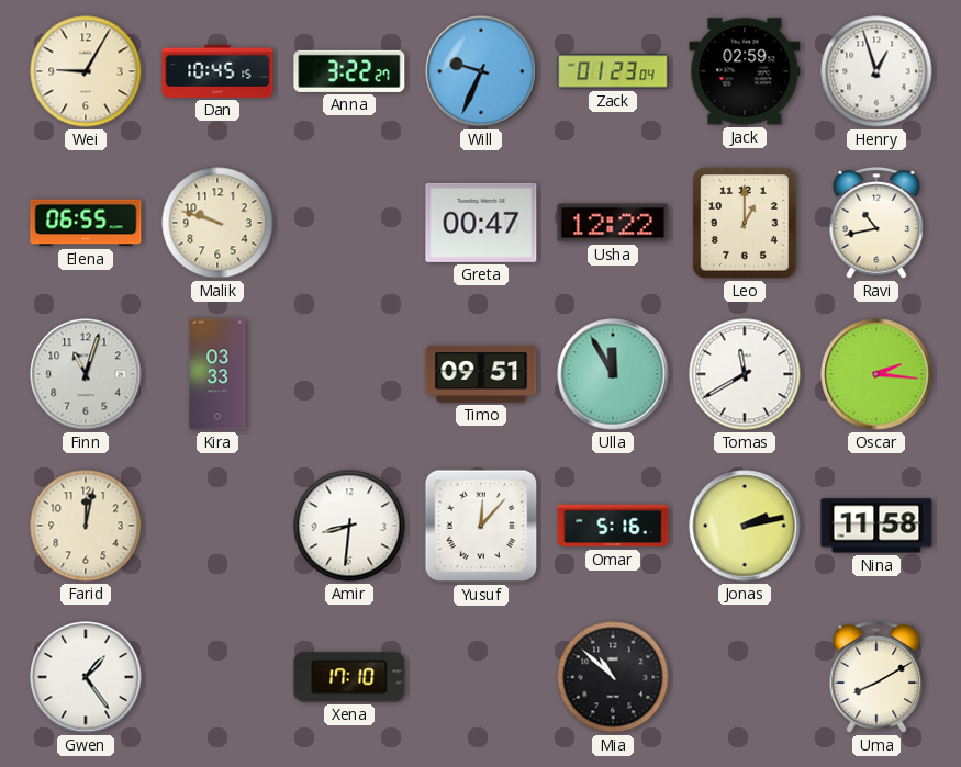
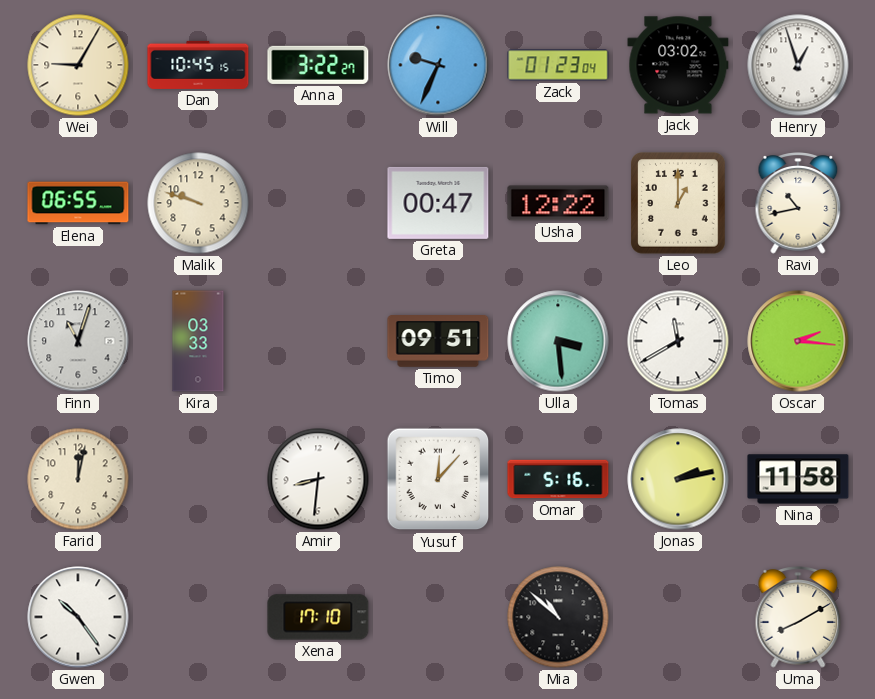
Jack: 02:59 -> 03:02
Ulla: 11:55 -> 3:29
Gwen: 1:24 -> 10:24
